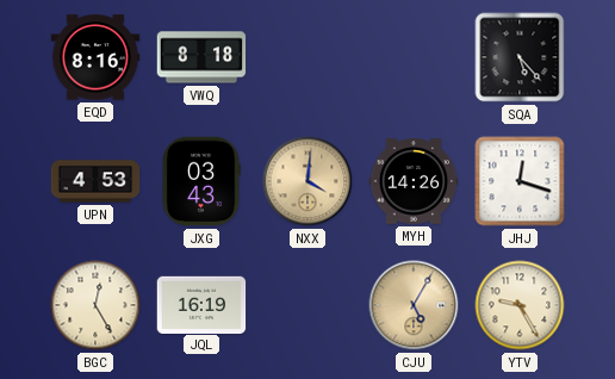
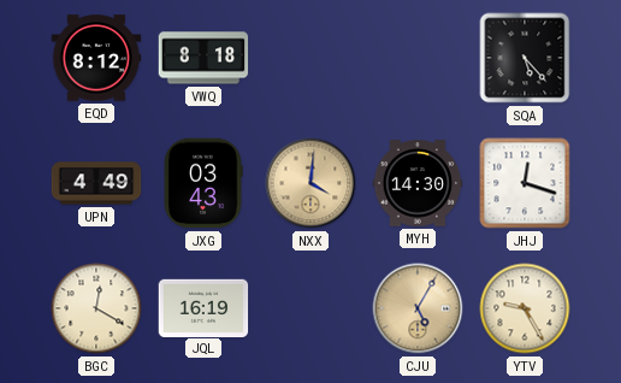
EQD: 8:16 -> 8:12
UPN: 4:53 -> 4:49
MYH: 14:26 -> 14:30
BGC: 12:25 -> 12:20
